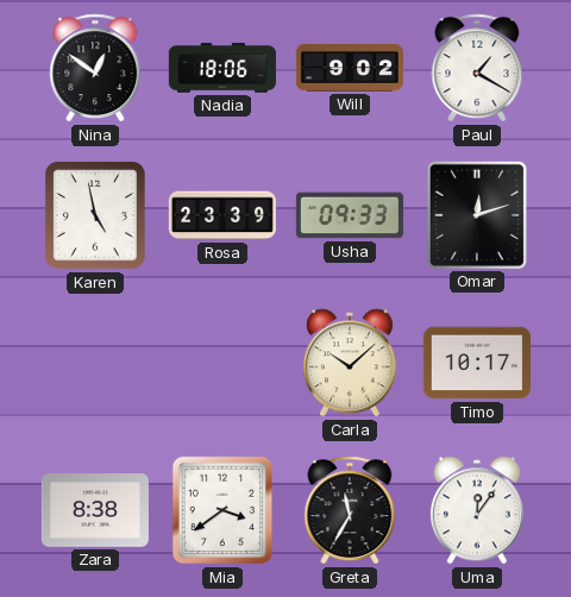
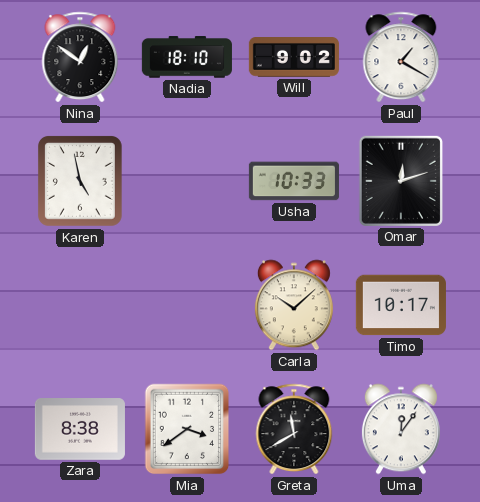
Nadia: 18:06 -> 18:10
Rosa: 23:39 -> none
Usha: 09:33 -> 10:33
Greta: 11:35 -> 11:40
